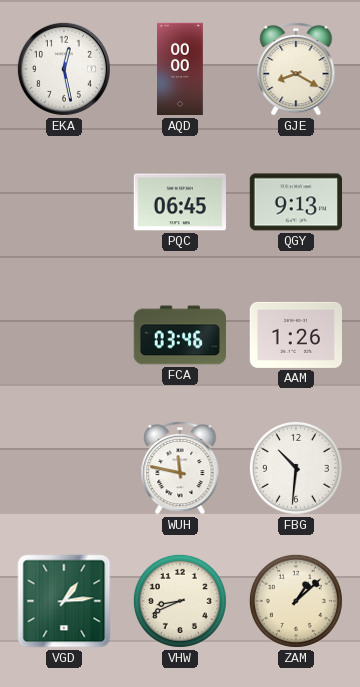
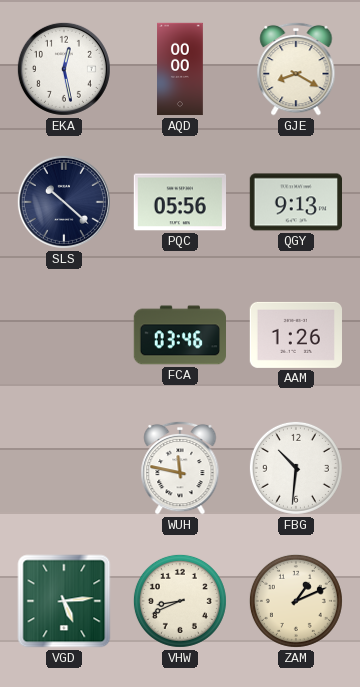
SLS: none -> 10:22
PQC: 06:45 -> 05:56
VGD: 1:14 -> 5:14
ZAM: 1:08 -> 1:11
